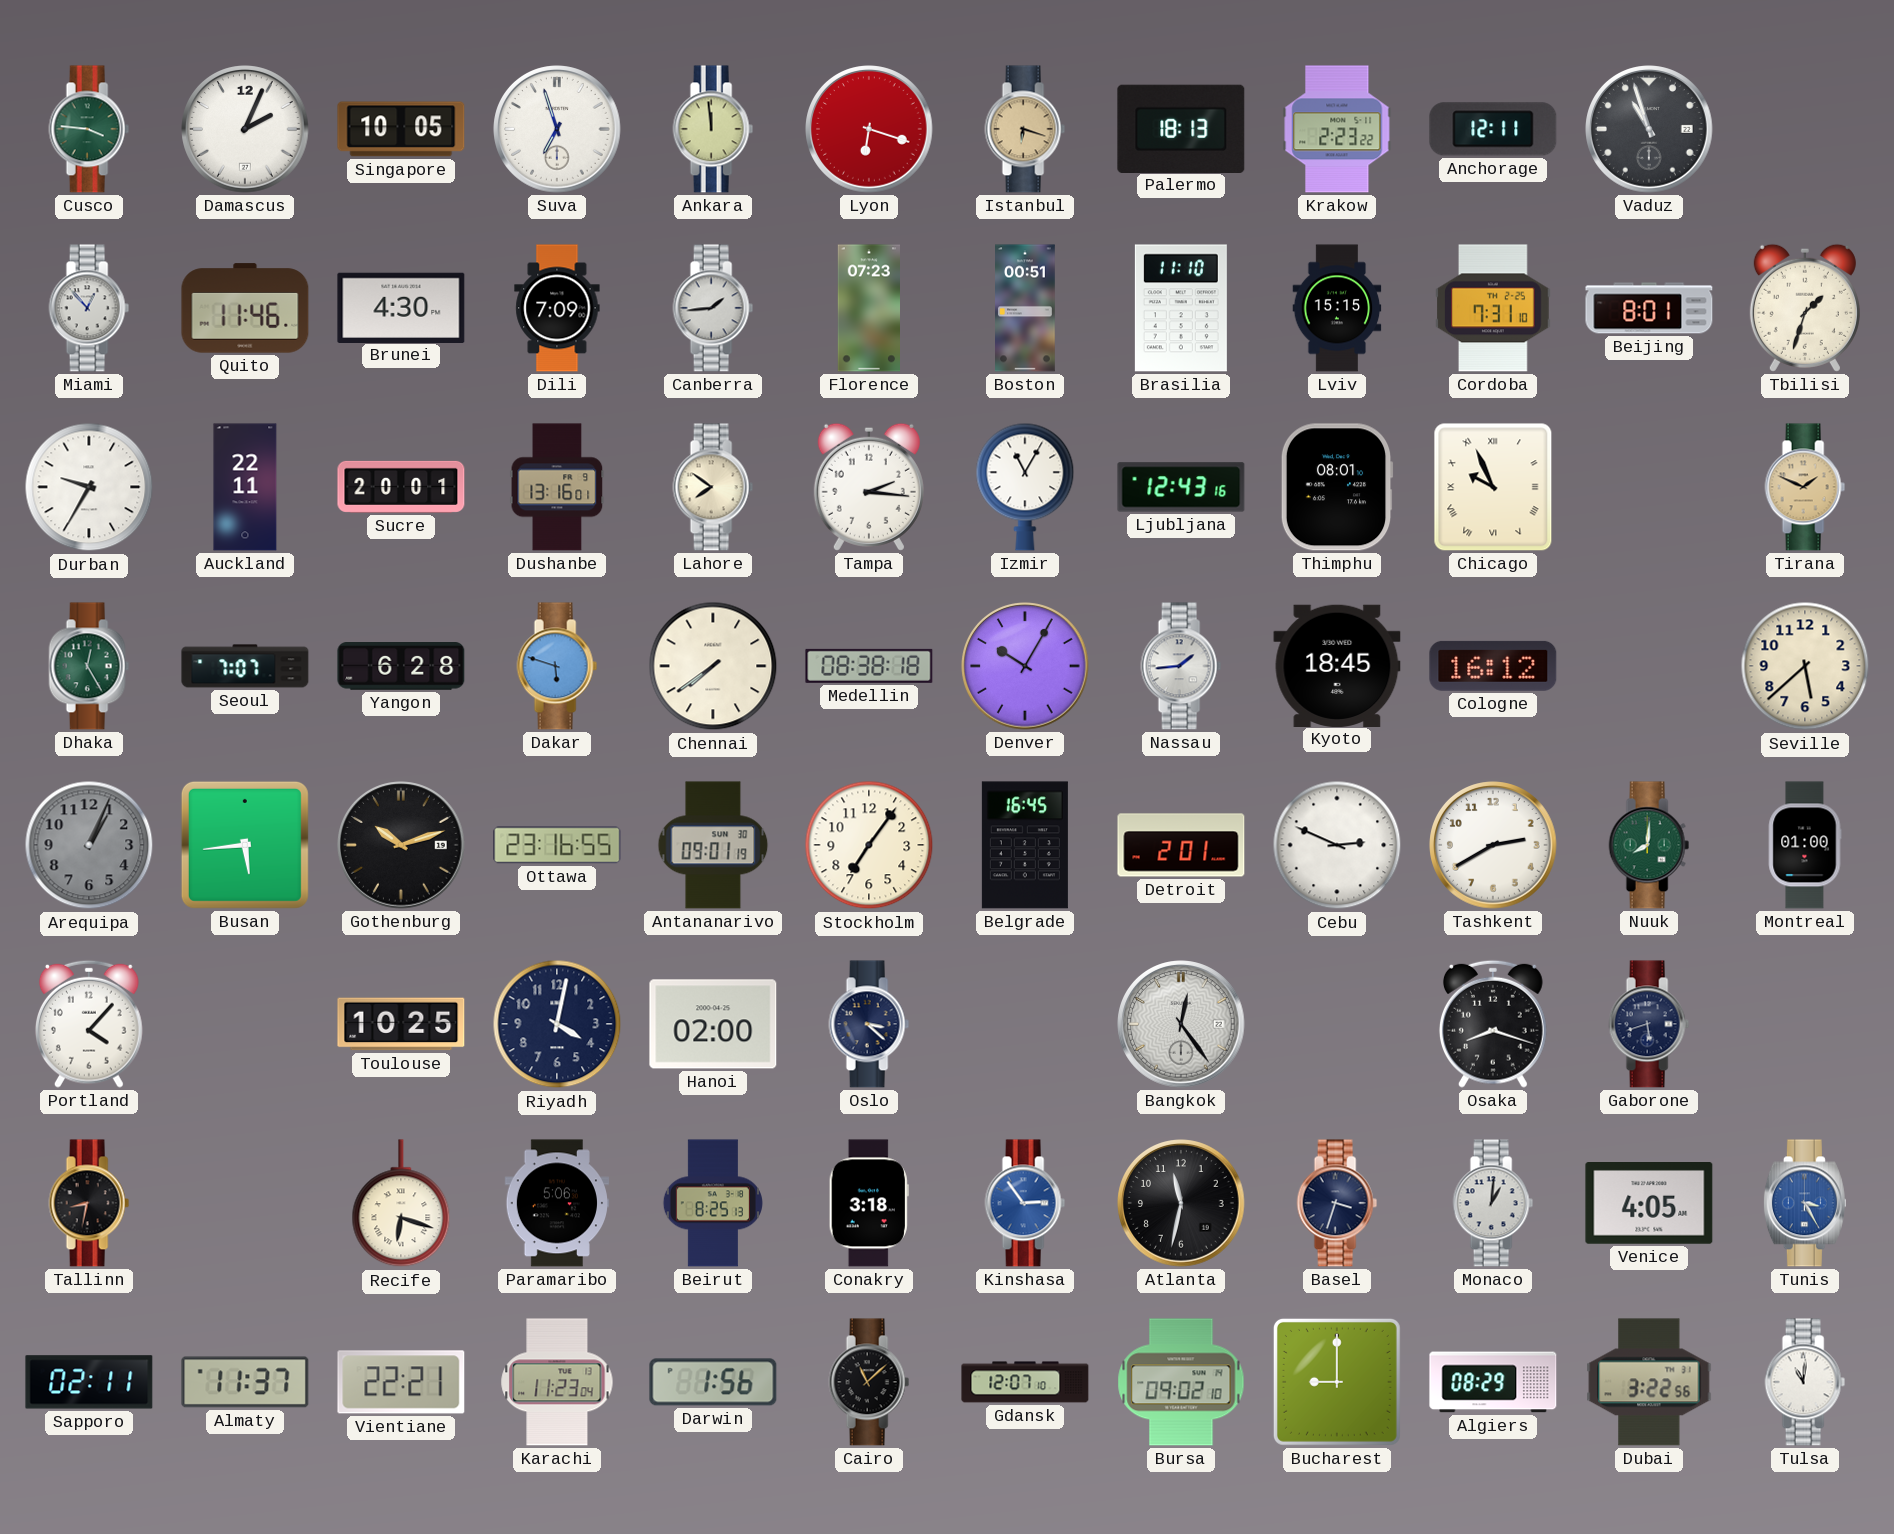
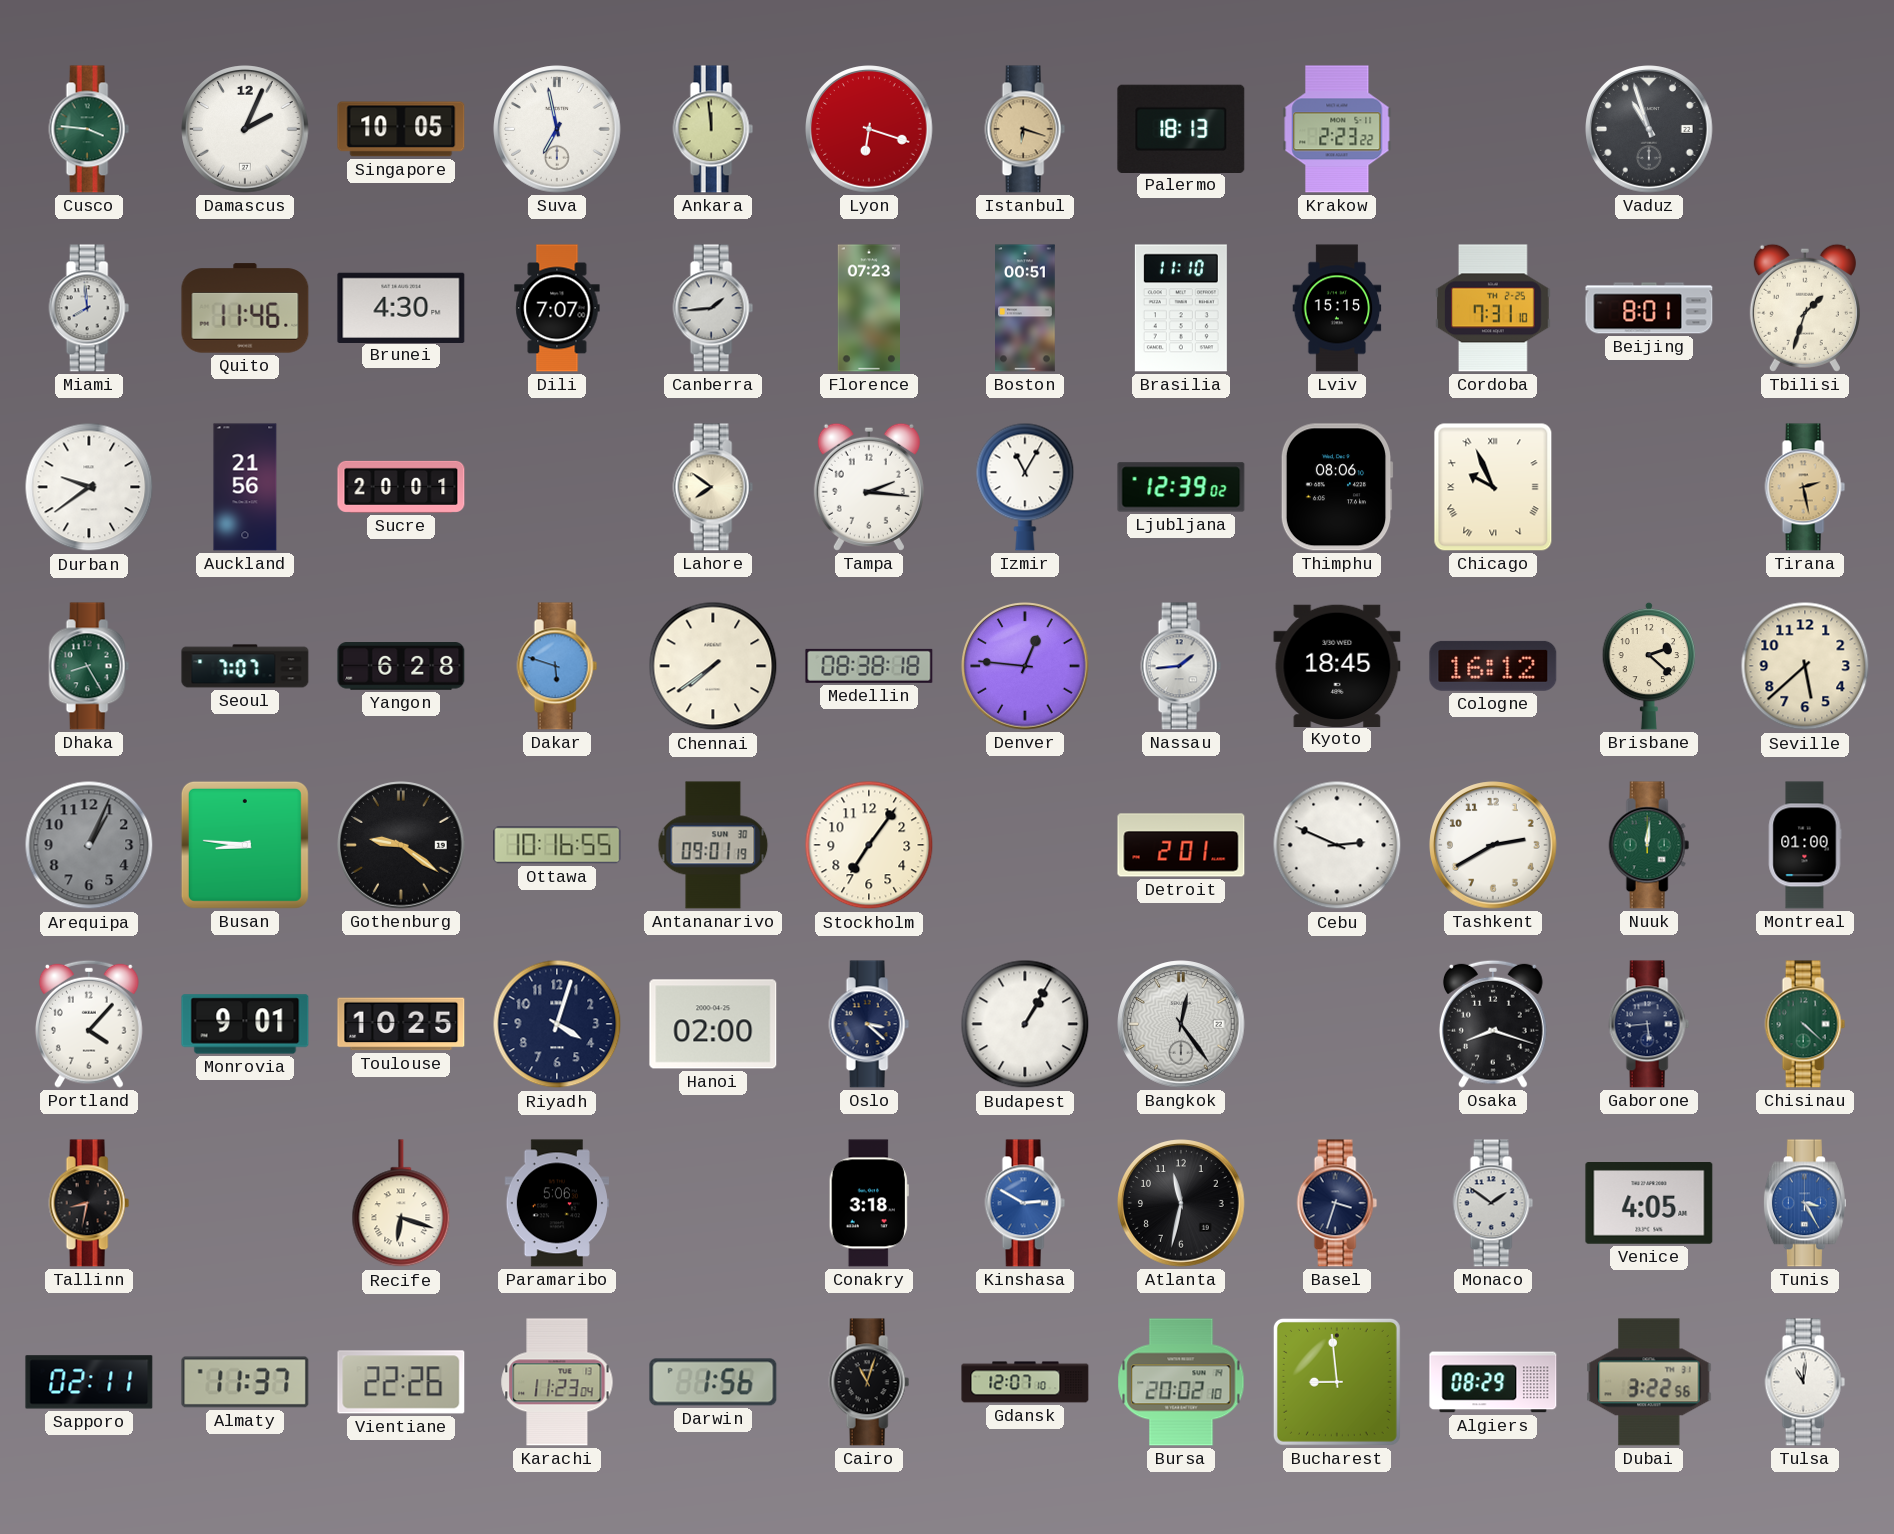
Suva: 6:57 -> 6:58
Anchorage: 12:11 -> none
Miami: 12:53 -> 7:59
Dili: 7:09 -> 7:07
Durban: 9:35 -> 9:39
Auckland: 22:11 -> 21:56
Dushanbe: 13:16 -> none
Ljubljana: 12:43 -> 12:39
Thimphu: 08:01 -> 08:06
Tirana: 1:49 -> 2:28
Dhaka: 12:25 -> 8:25
Denver: 10:05 -> 12:46
Brisbane: none -> 2:22
Busan: 5:44 -> 8:46
Gothenburg: 10:12 -> 9:21
Ottawa: 23:16 -> 10:16
Belgrade: 16:45 -> none
Nuuk: 8:01 -> 12:01
Monrovia: none -> 9:01
Riyadh: 4:02 -> 4:03
Budapest: none -> 1:05
Gaborone: 5:42 -> 5:44
Chisinau: none -> 4:22
Beirut: 8:25 -> none
Kinshasa: 2:54 -> 2:50
Monaco: 1:01 -> 1:51
Vientiane: 22:21 -> 22:26
Cairo: 11:08 -> 11:03
Bursa: 09:02 -> 20:02
Bucharest: 9:00 -> 8:59
